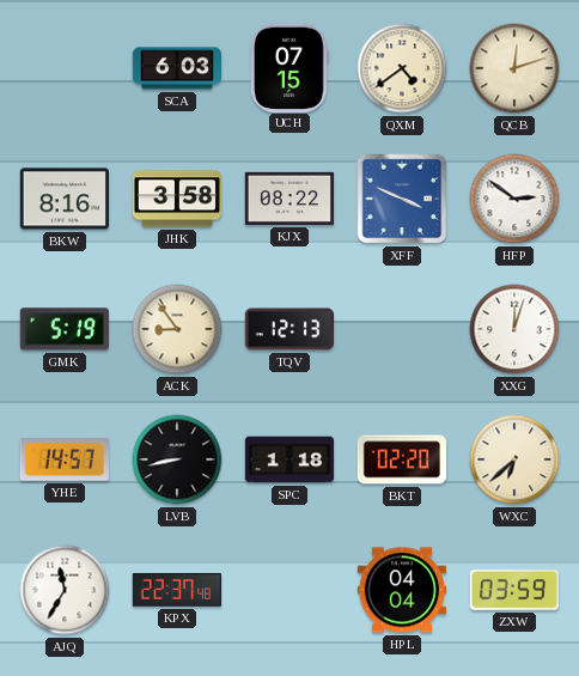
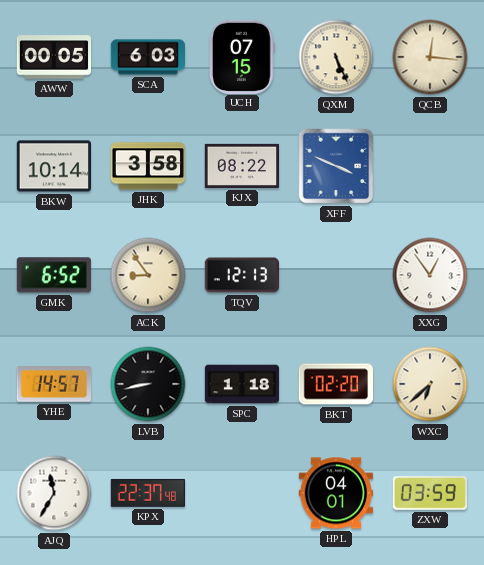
AWW: none -> 00:05
QXM: 4:39 -> 5:26
QCB: 12:12 -> 12:16
BKW: 8:16 -> 10:14
HFP: 2:51 -> none
GMK: 5:19 -> 6:52
XXG: 12:03 -> 12:54
HPL: 04:04 -> 04:01
